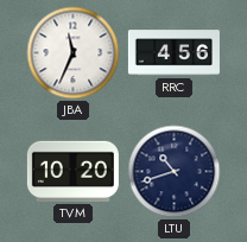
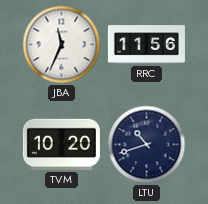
RRC: 4:56 -> 11:56
